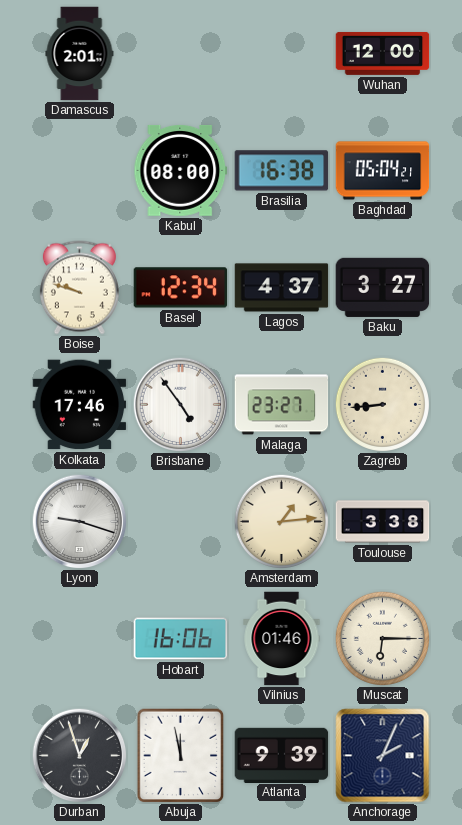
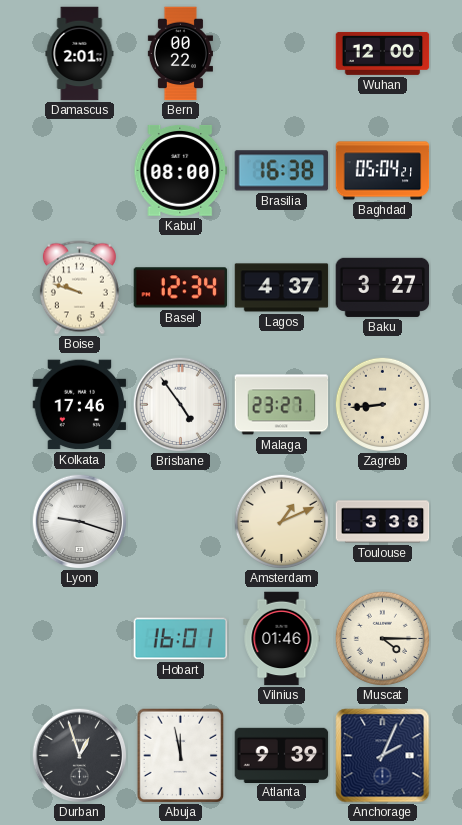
Bern: none -> 00:22
Amsterdam: 1:14 -> 1:11
Hobart: 16:06 -> 16:01
Muscat: 6:15 -> 4:15
